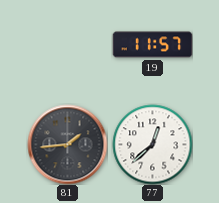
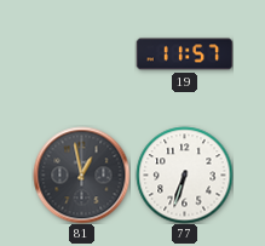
81: 1:44 -> 12:58
77: 12:38 -> 6:33
